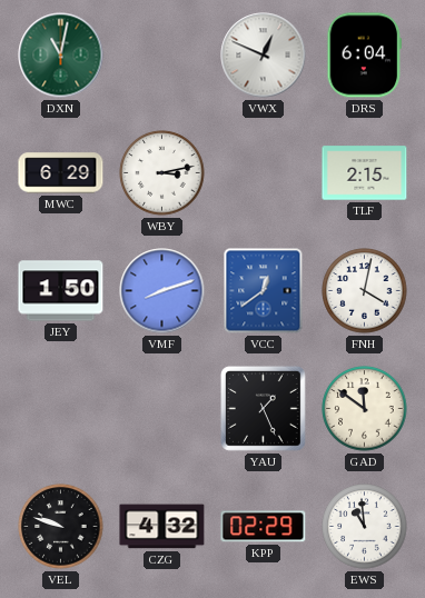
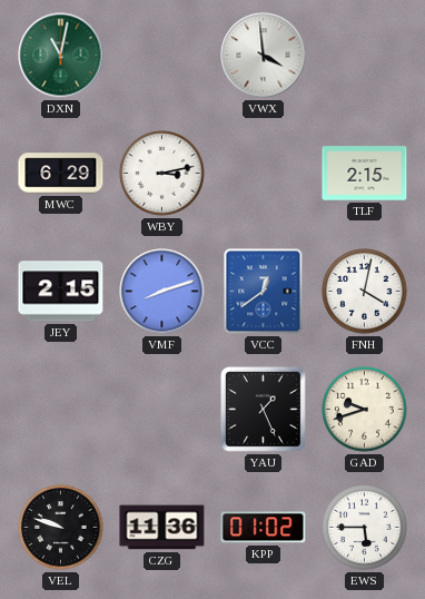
VWX: 12:49 -> 3:59
DRS: 6:04 -> none
JEY: 1:50 -> 2:15
GAD: 11:51 -> 9:42
CZG: 4:32 -> 11:36
KPP: 02:29 -> 01:02
EWS: 10:59 -> 5:45
